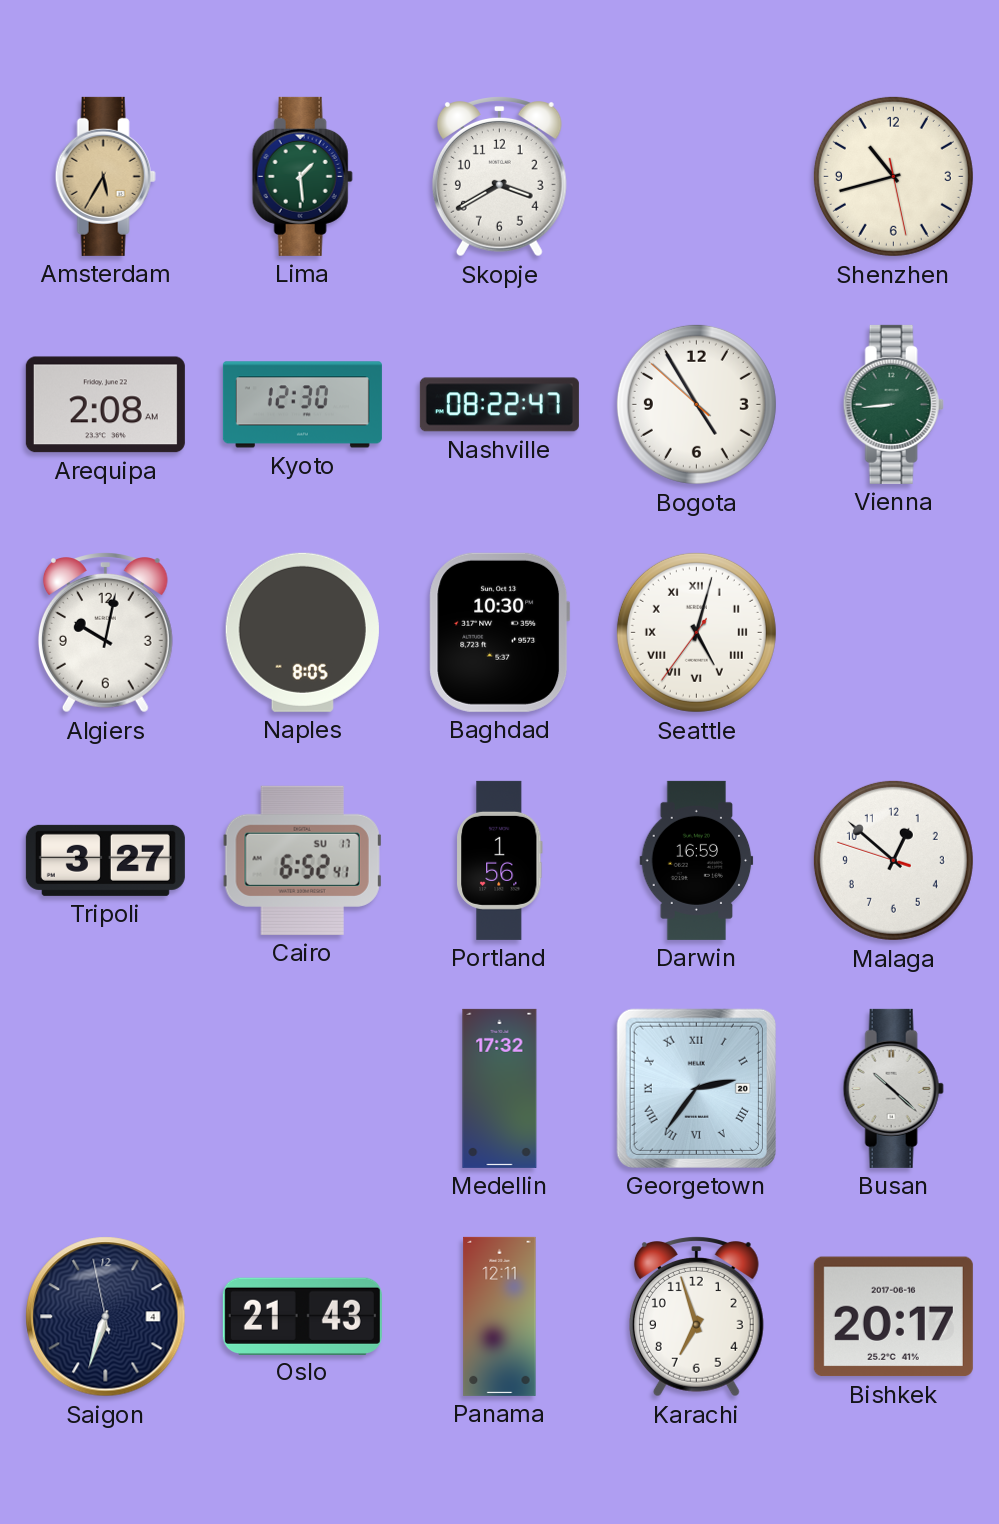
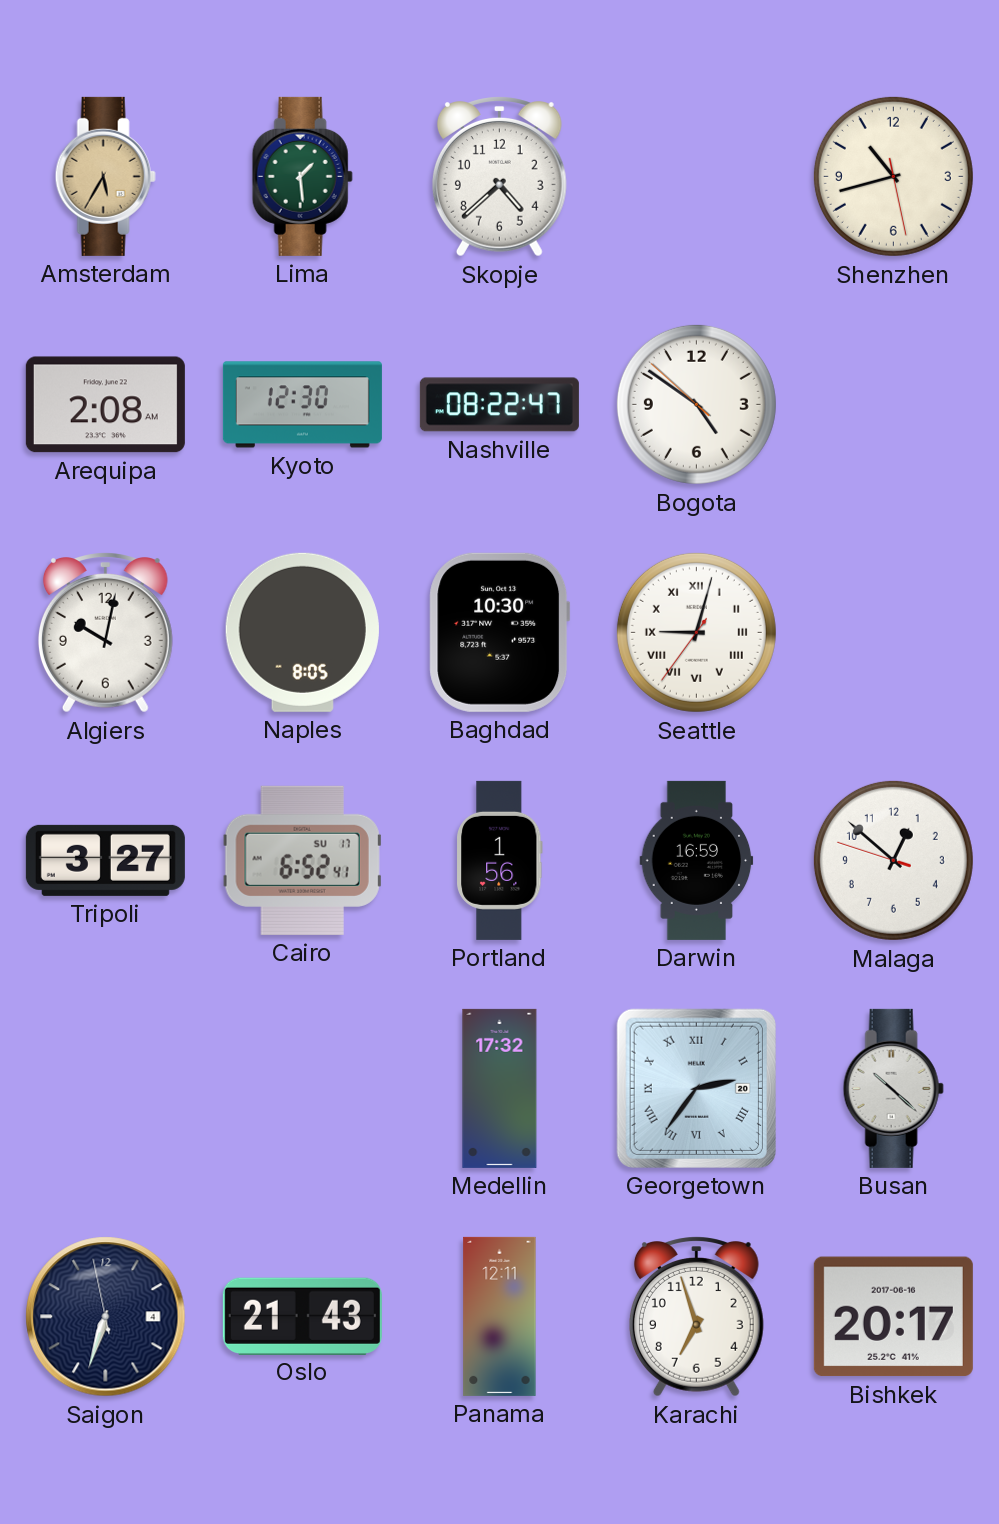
Skopje: 3:40 -> 4:38
Bogota: 4:54 -> 4:50
Vienna: 8:44 -> none
Seattle: 5:02 -> 9:02
